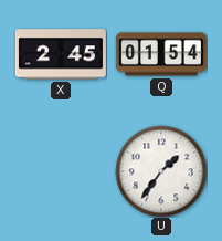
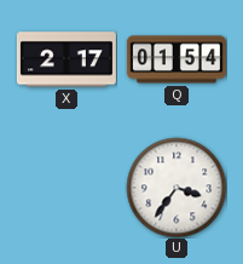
X: 2:45 -> 2:17
U: 1:36 -> 3:36
